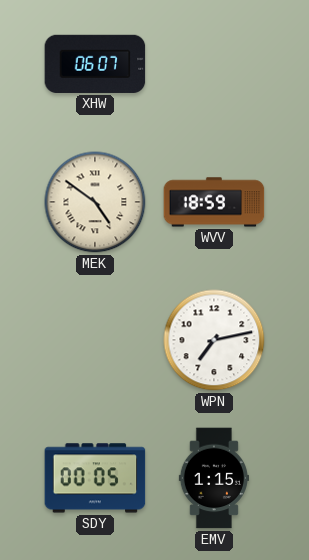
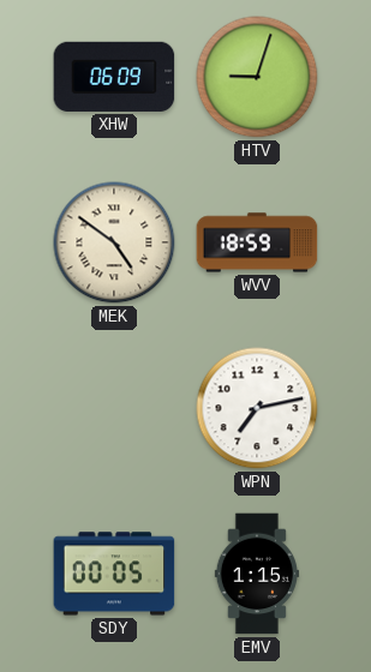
XHW: 06:07 -> 06:09
HTV: none -> 9:03
